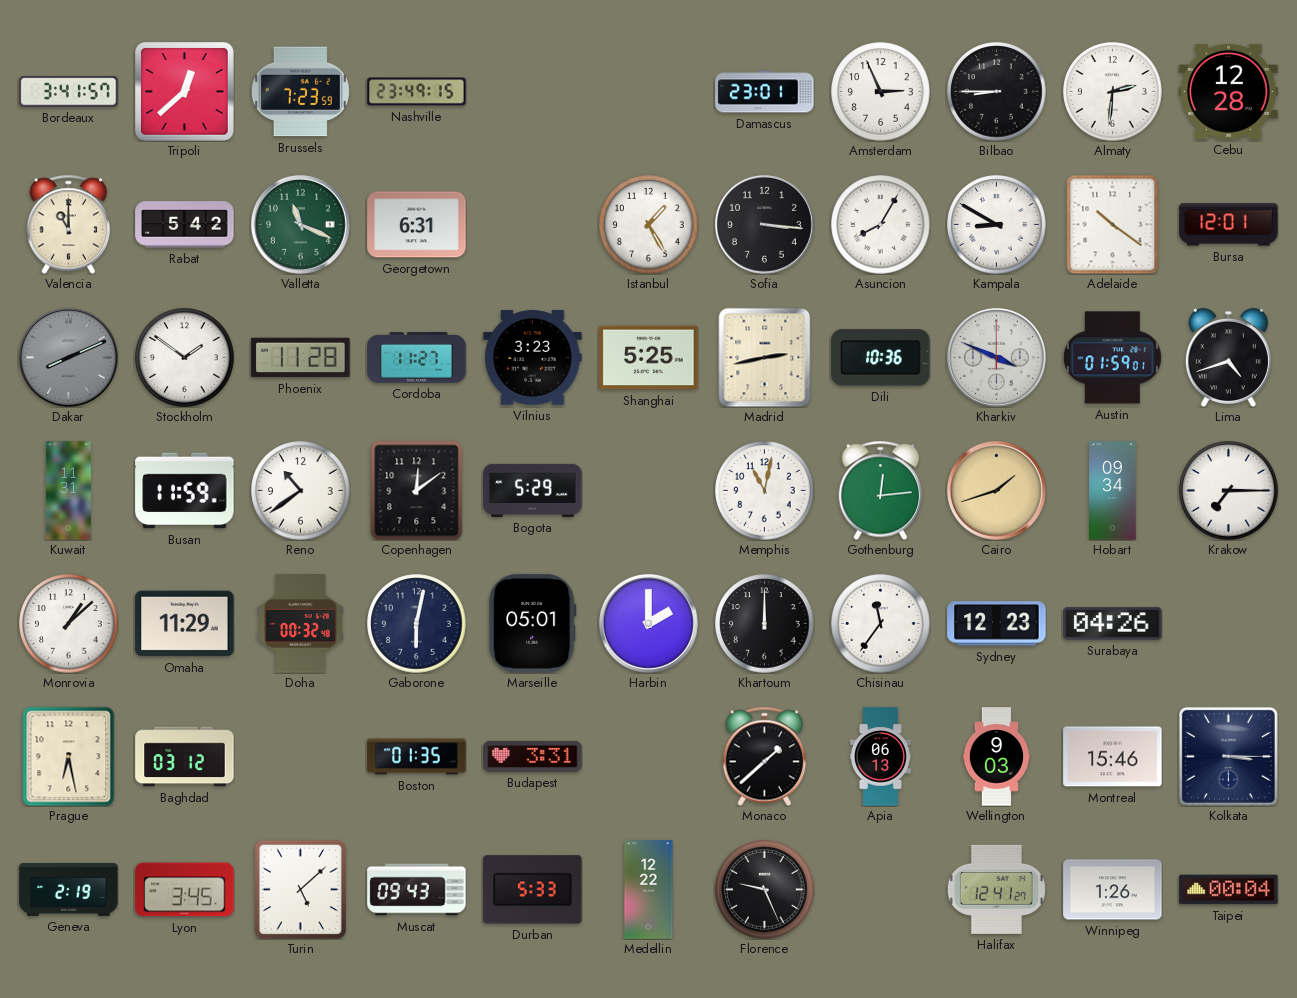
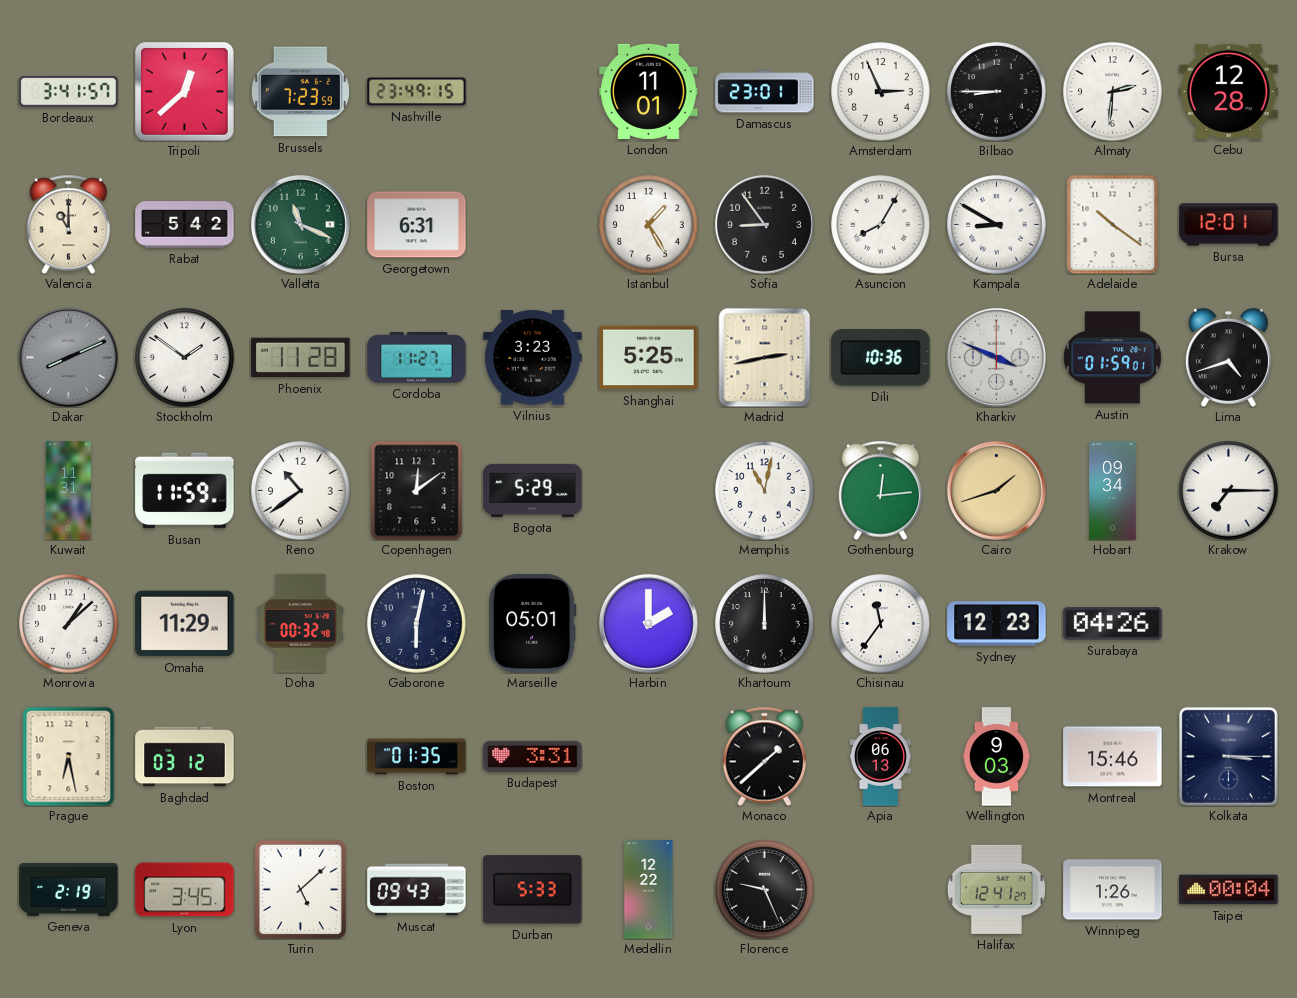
London: none -> 11:01
Sofia: 3:16 -> 8:54
